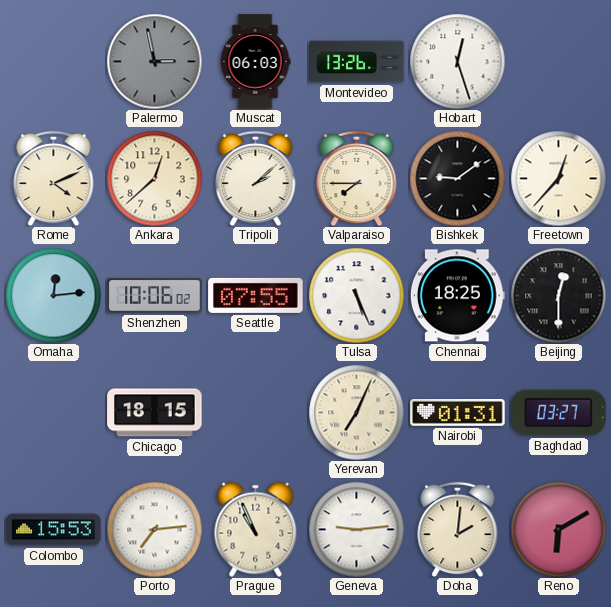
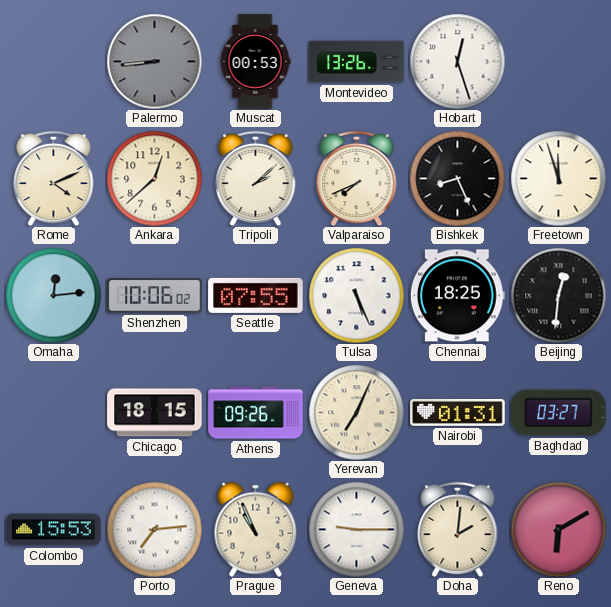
Palermo: 2:58 -> 8:44
Muscat: 06:03 -> 00:53
Valparaiso: 7:45 -> 7:41
Bishkek: 9:09 -> 8:26
Freetown: 12:37 -> 11:57
Beijing: 12:30 -> 12:31
Athens: none -> 09:26
Geneva: 9:14 -> 9:15
